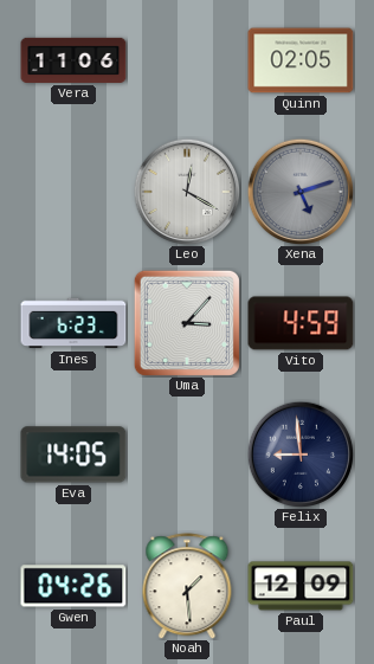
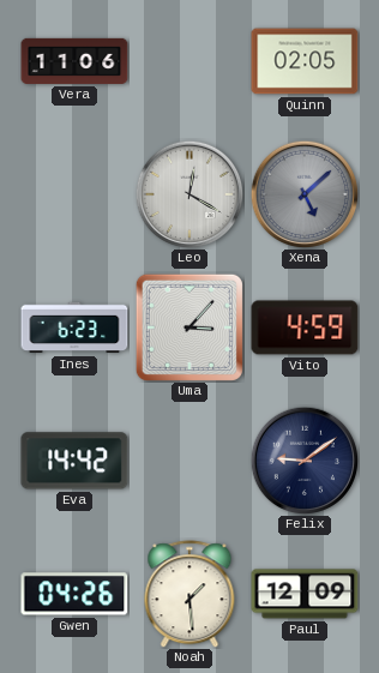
Xena: 5:12 -> 5:08
Eva: 14:05 -> 14:42
Felix: 8:59 -> 9:09
